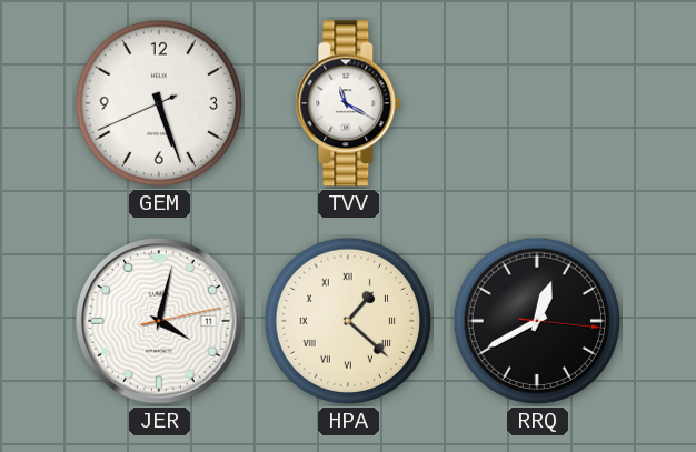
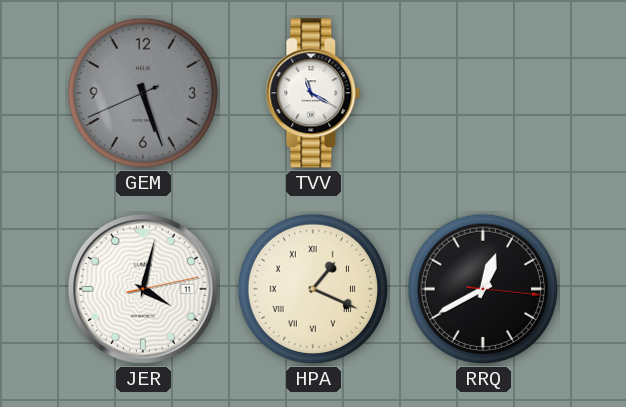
GEM dial: white -> grey
HPA: 1:22 -> 1:19
